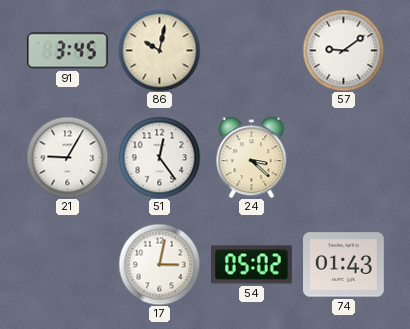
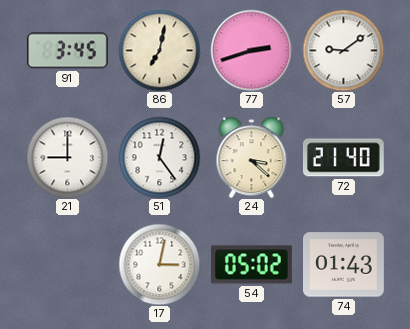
86: 10:02 -> 7:02
77: none -> 2:42
21: 9:05 -> 9:00
72: none -> 21:40
